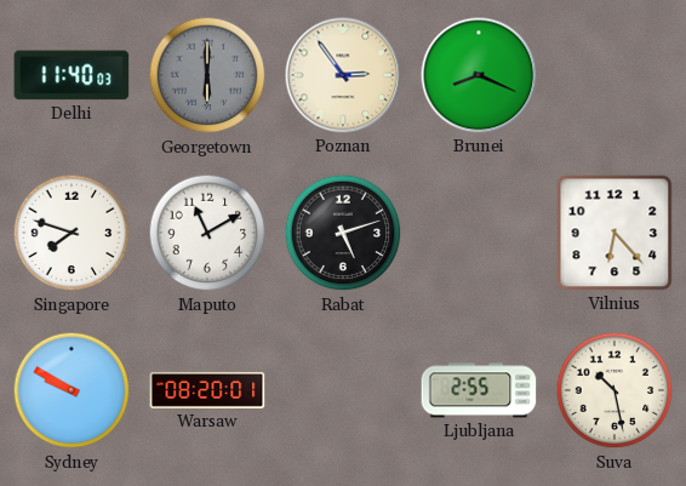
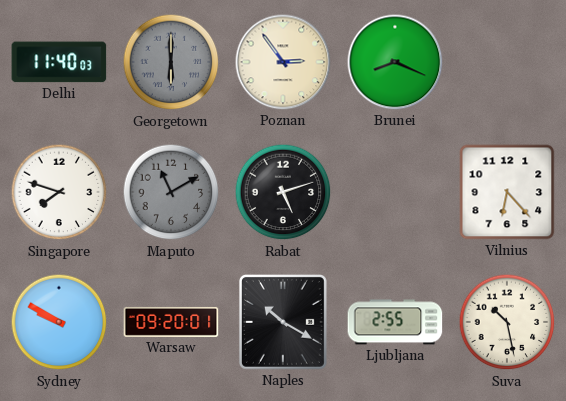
Maputo dial: white -> grey
Warsaw: 08:20 -> 09:20
Naples: none -> 10:20
